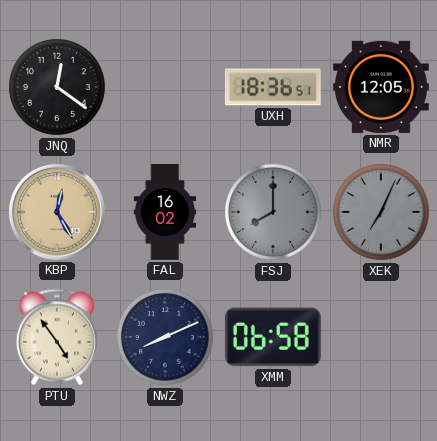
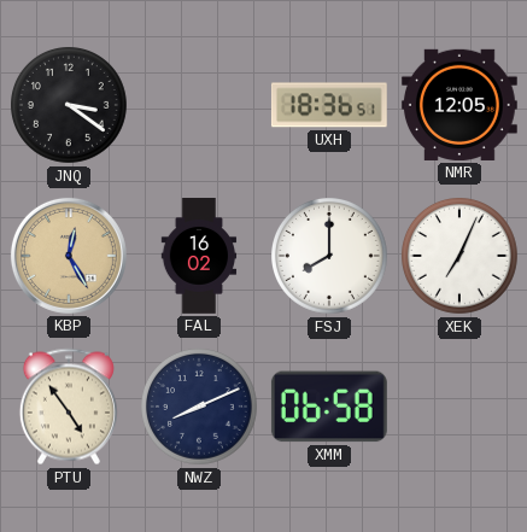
JNQ: 12:21 -> 3:21
FSJ dial: grey -> white
XEK dial: grey -> white
